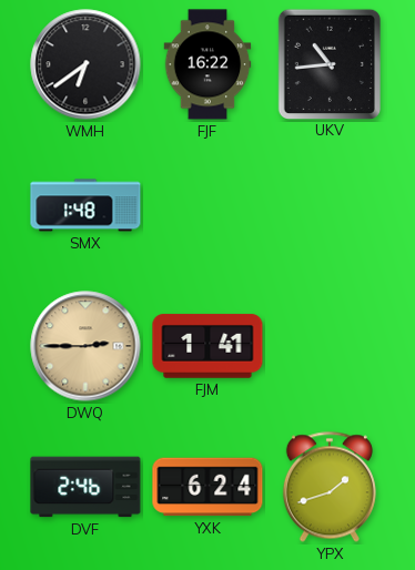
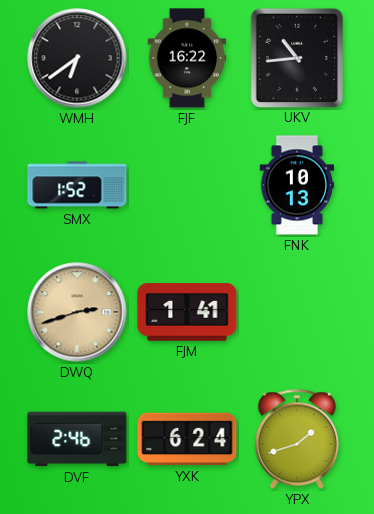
SMX: 1:48 -> 1:52
FNK: none -> 10:13
DWQ: 2:45 -> 2:42
